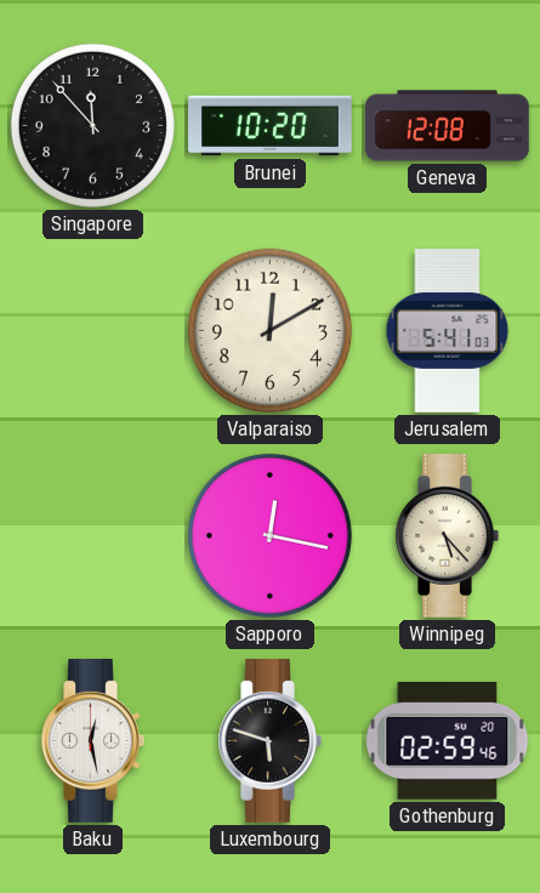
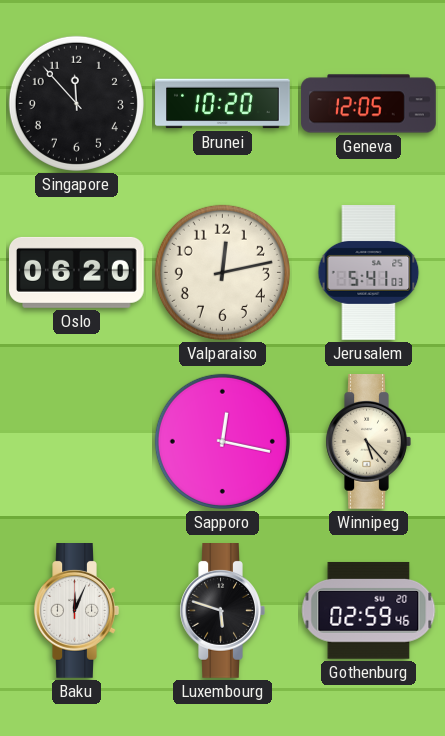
Geneva: 12:08 -> 12:05
Oslo: none -> 06:20
Valparaiso: 12:10 -> 12:13
Baku: 12:28 -> 12:04
